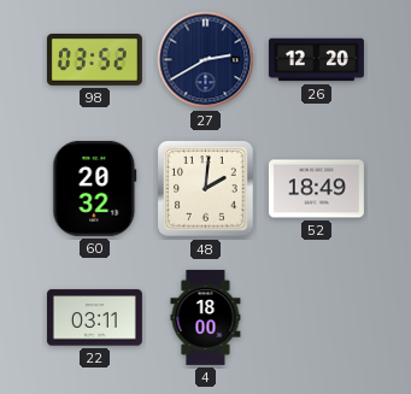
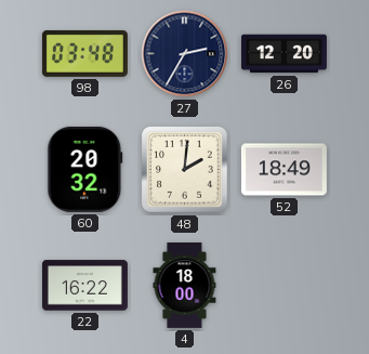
98: 03:52 -> 03:48
27: 2:40 -> 2:35
22: 03:11 -> 16:22
